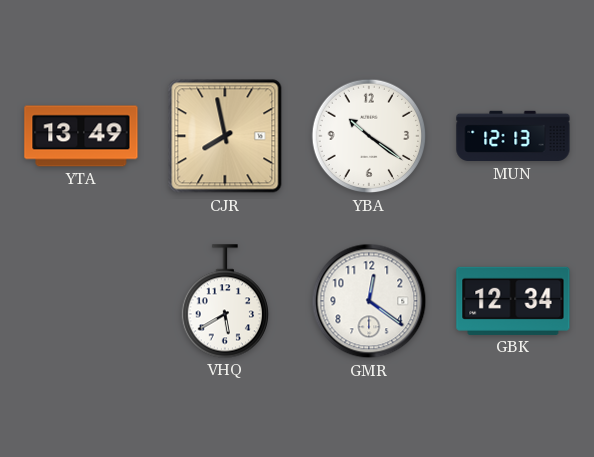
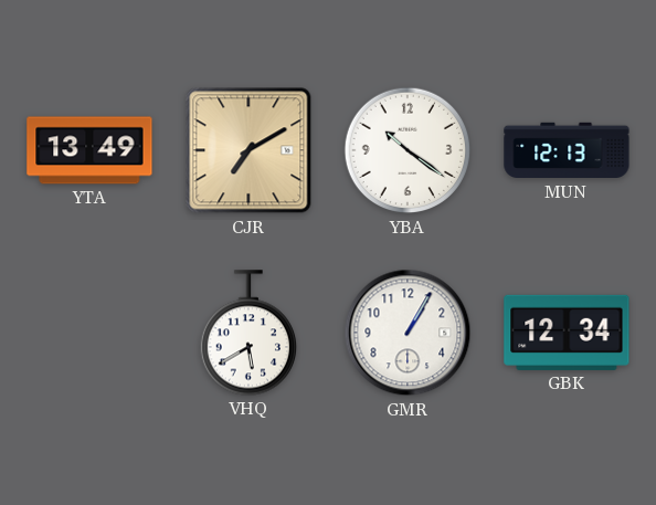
CJR: 7:58 -> 7:10
GMR: 12:21 -> 1:05
